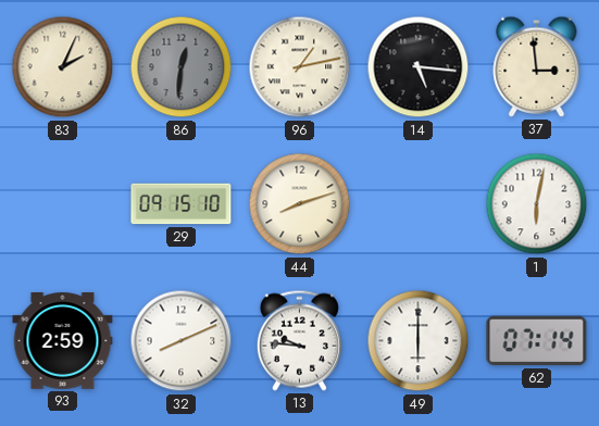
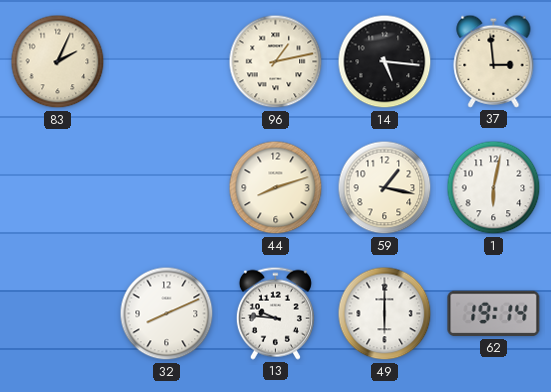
86: 12:31 -> none
29: 09:15 -> none
59: none -> 1:17
93: 2:59 -> none
62: 07:14 -> 19:14
